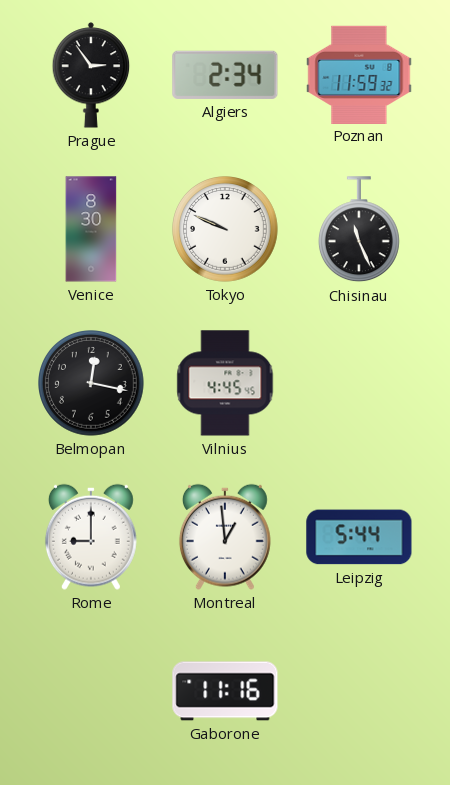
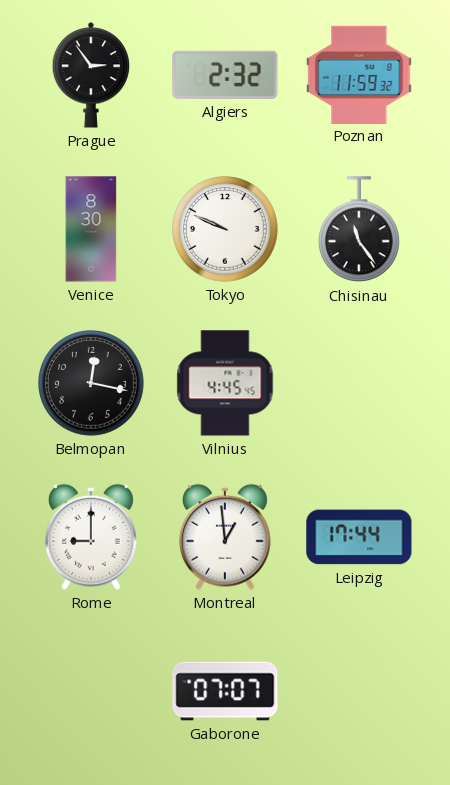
Algiers: 2:34 -> 2:32
Chisinau: 11:26 -> 11:24
Leipzig: 5:44 -> 17:44
Gaborone: 11:16 -> 07:07
